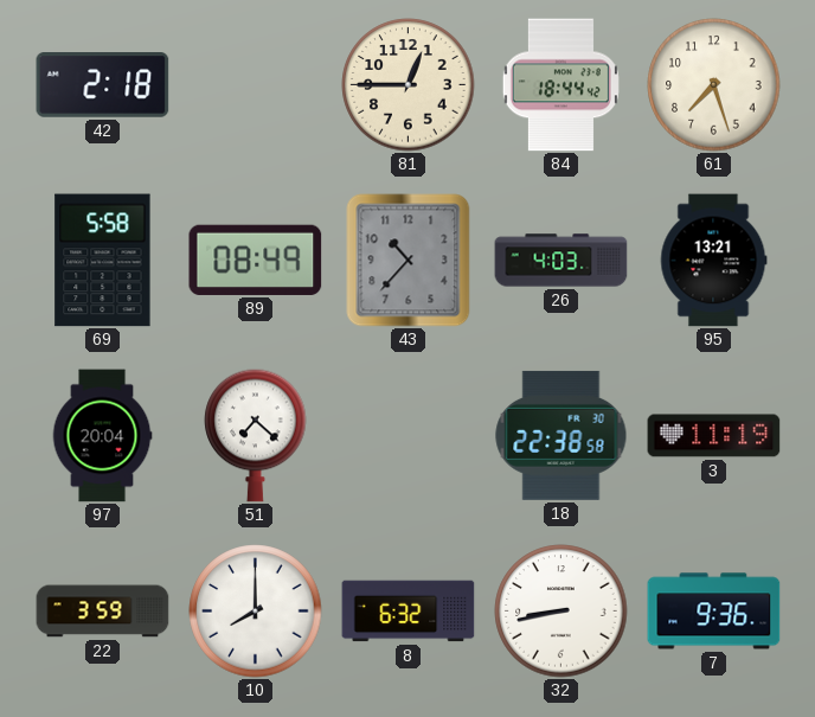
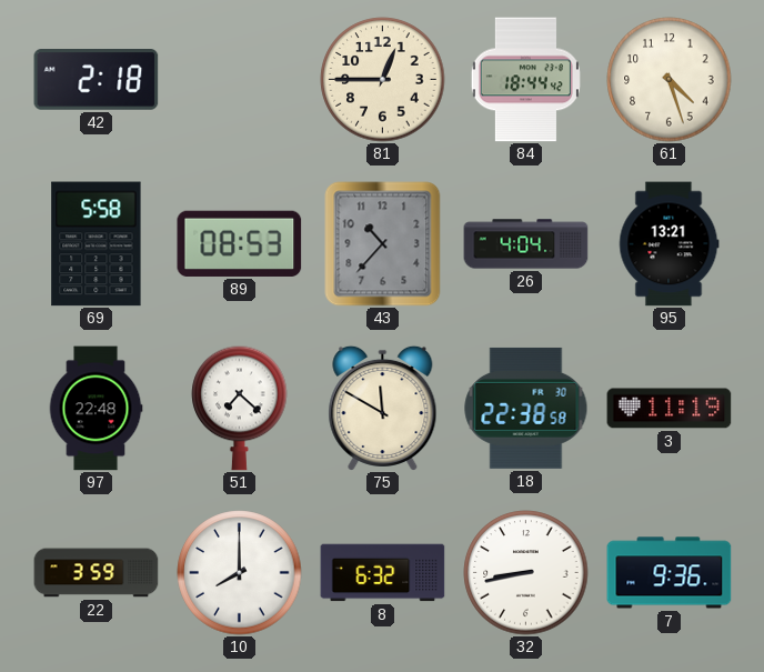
61: 7:27 -> 4:27
89: 08:49 -> 08:53
26: 4:03 -> 4:04
97: 20:04 -> 22:48
75: none -> 11:50
